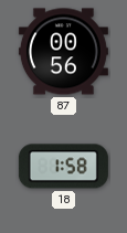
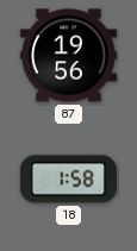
87: 00:56 -> 19:56
